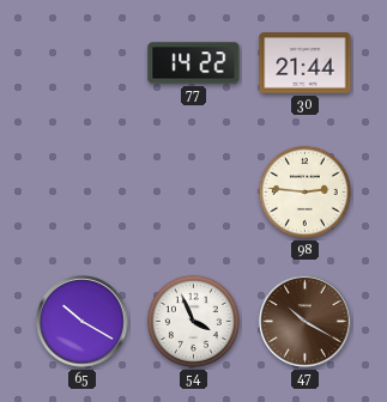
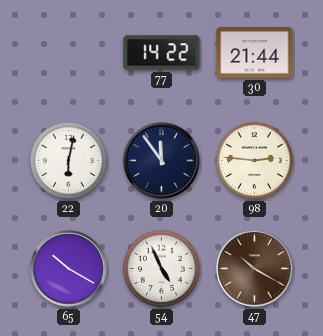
22: none -> 6:02
20: none -> 11:54
54: 3:56 -> 4:56
